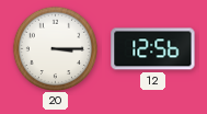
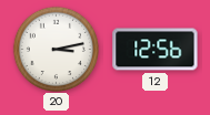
20: 3:15 -> 3:13
